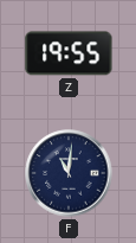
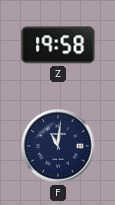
Z: 19:55 -> 19:58
